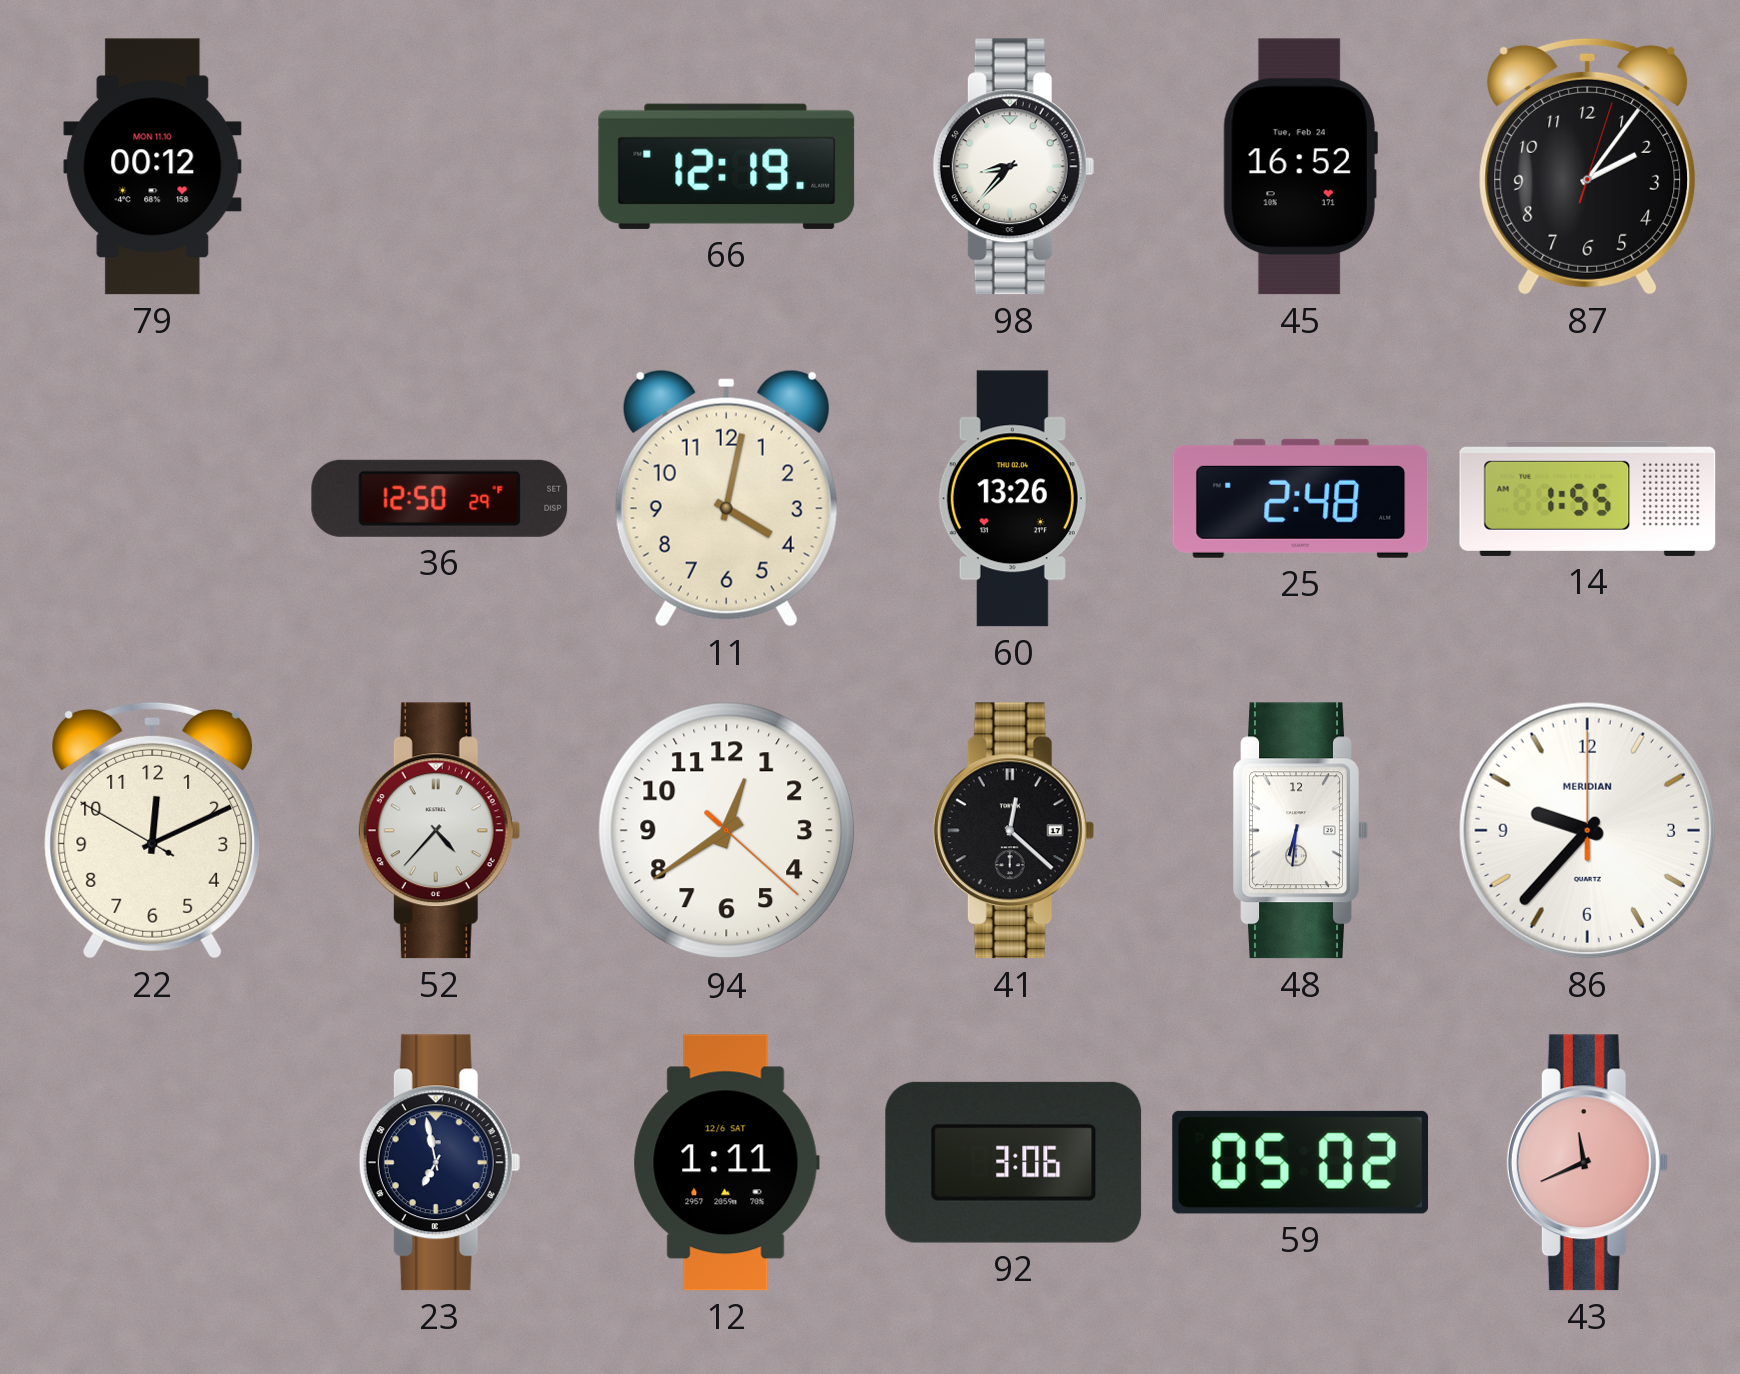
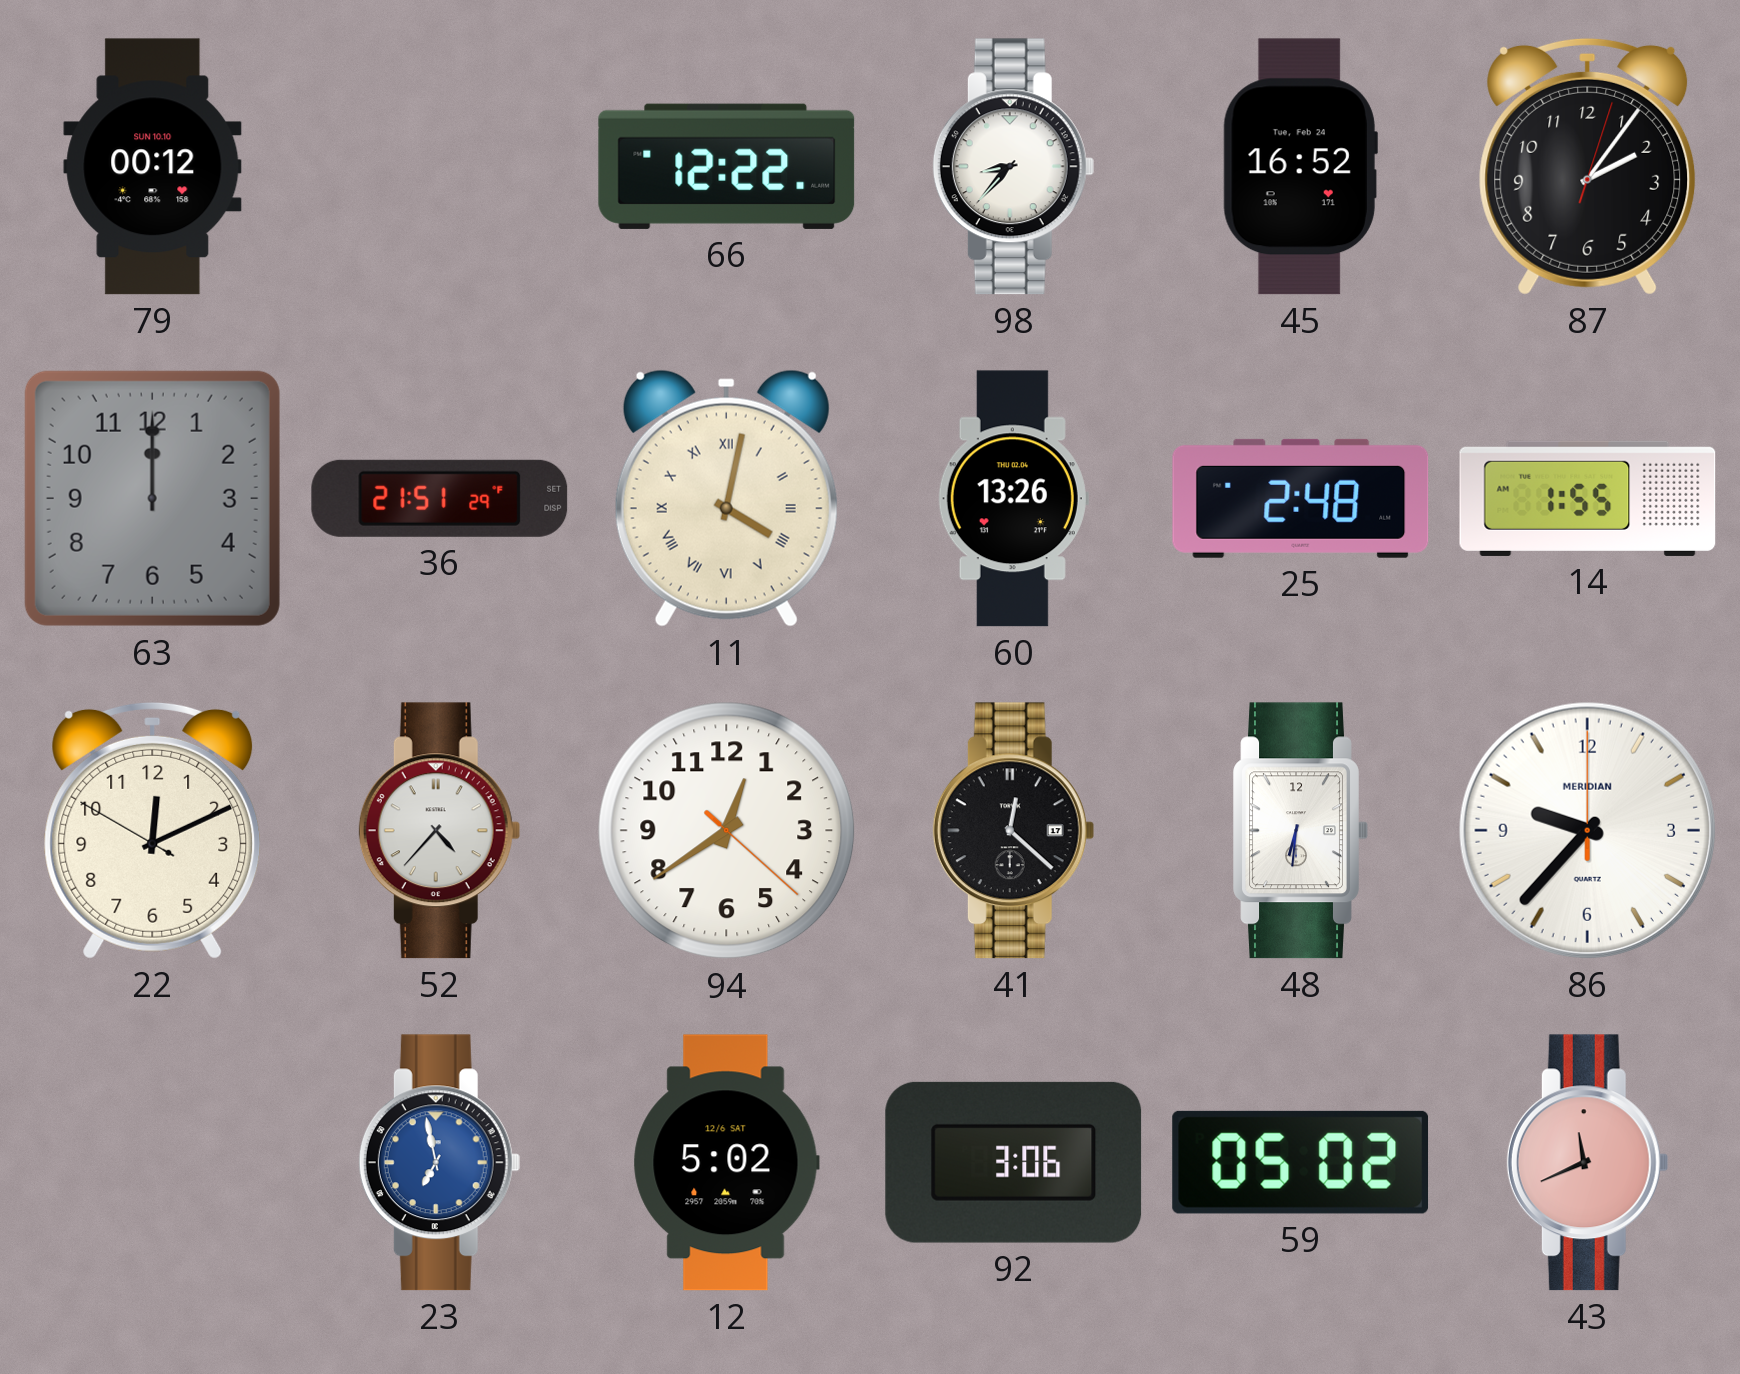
79 date: MON 11.10 -> SUN 10.10
66: 12:19 -> 12:22
63: none -> 12:00
36: 12:50 -> 21:51
11 numerals: Arabic -> Roman
23 dial: navy -> blue
12: 1:11 -> 5:02
